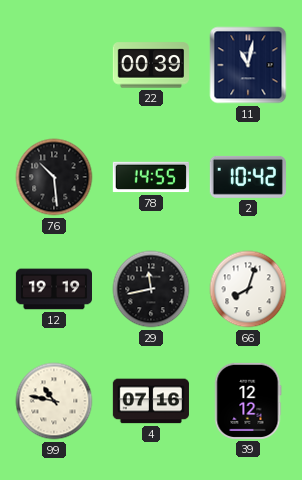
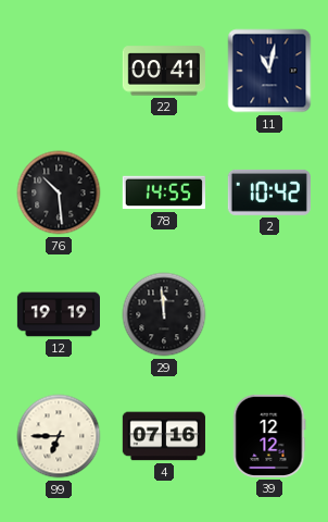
22: 00:39 -> 00:41
29: 11:43 -> 11:59
66: 8:03 -> none
99: 10:47 -> 6:45
